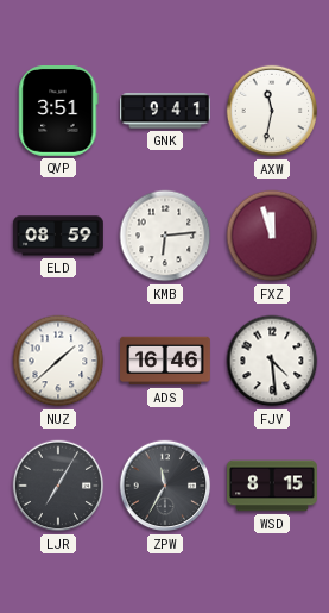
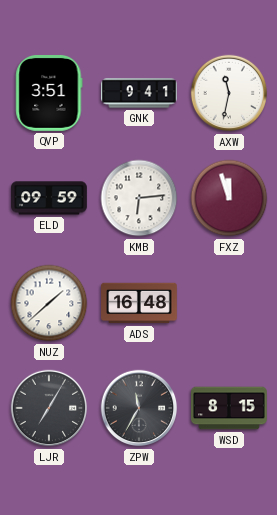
ELD: 08:59 -> 09:59
ADS: 16:46 -> 16:48
FJV: 4:29 -> none
